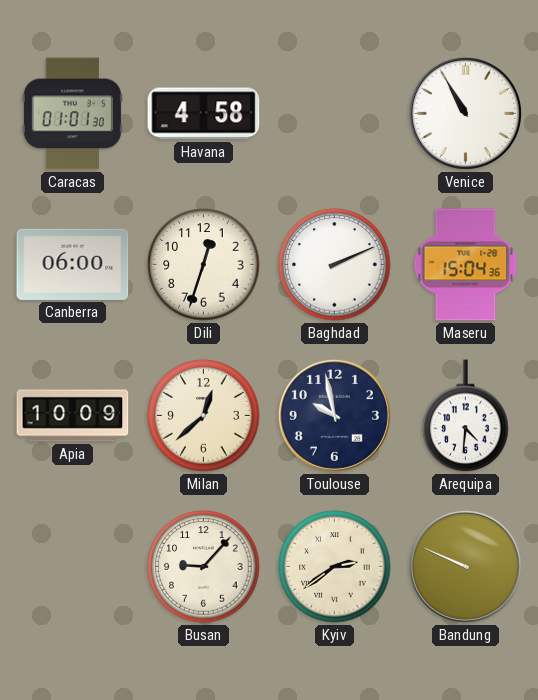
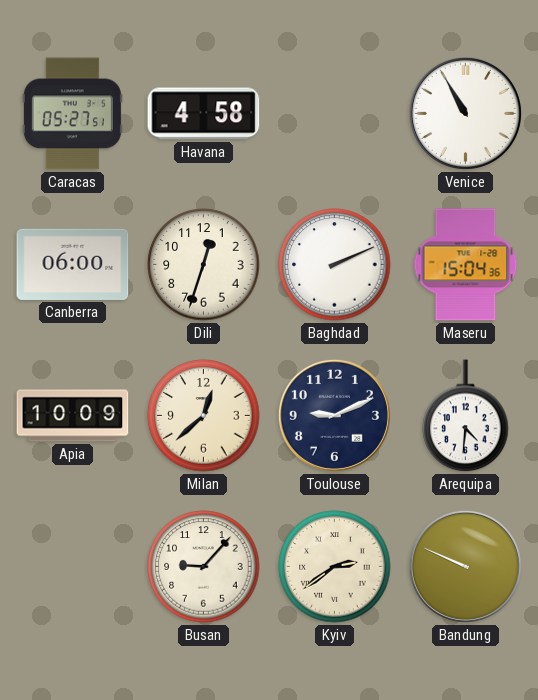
Caracas: 01:01 -> 05:27
Toulouse: 9:58 -> 9:11
